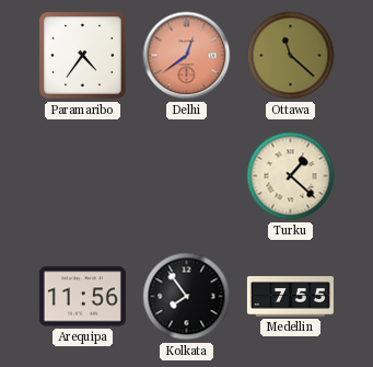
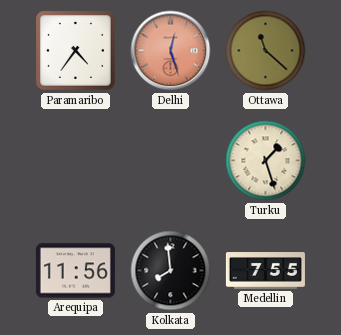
Delhi: 12:39 -> 12:27
Turku: 1:22 -> 1:27
Kolkata: 7:54 -> 7:59
